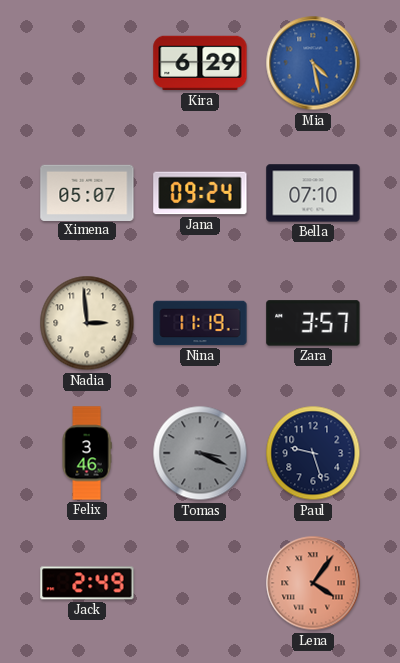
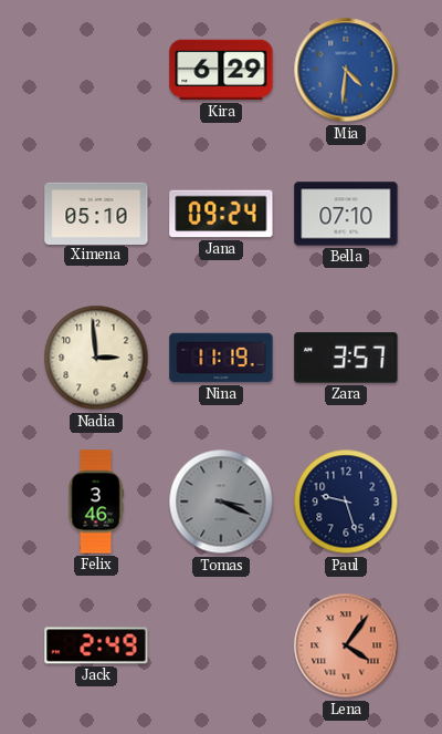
Mia: 4:28 -> 4:31
Ximena: 05:07 -> 05:10
